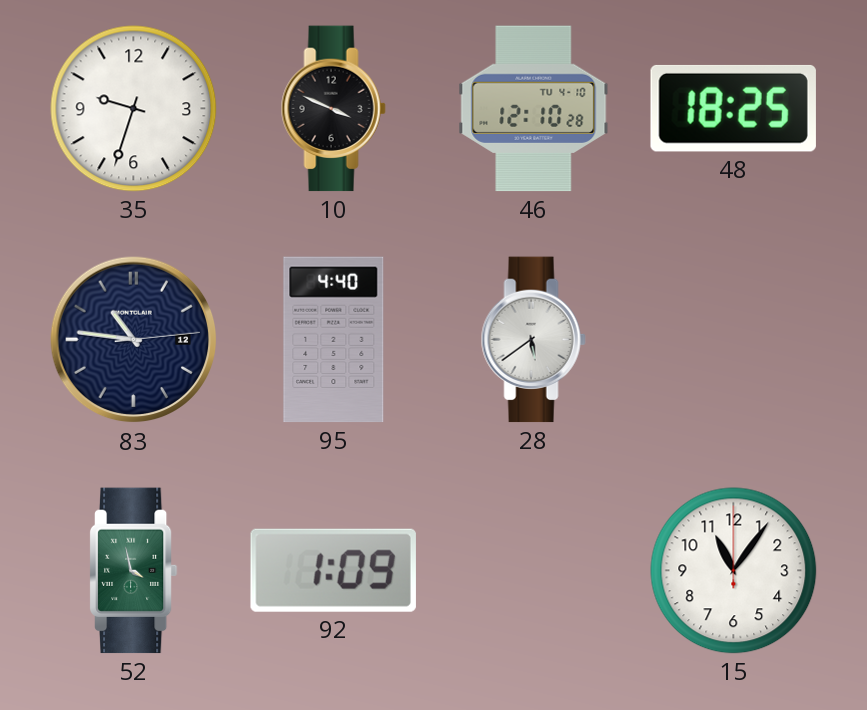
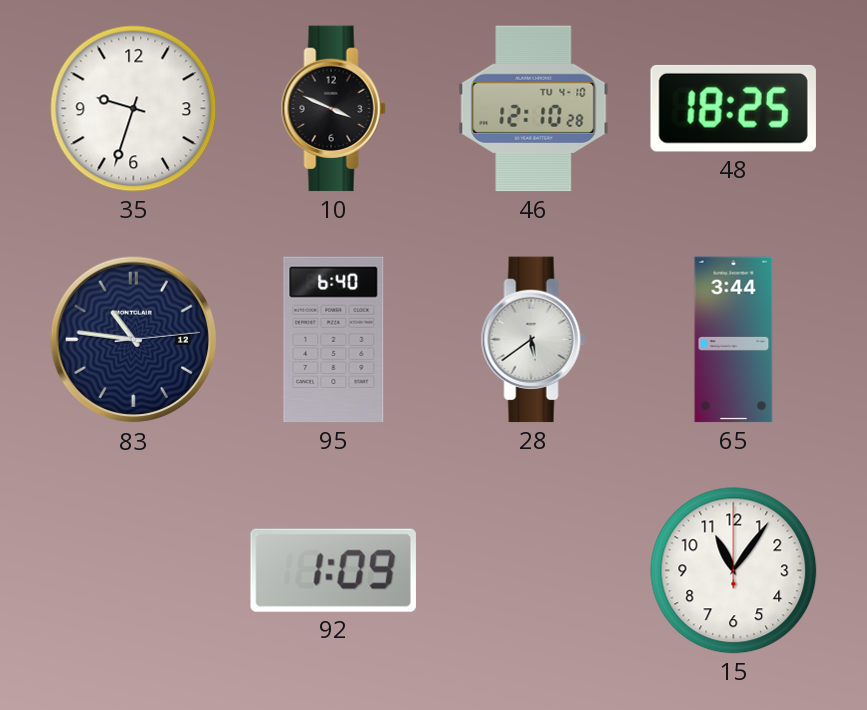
95: 4:40 -> 6:40
65: none -> 3:44
52: 3:58 -> none
